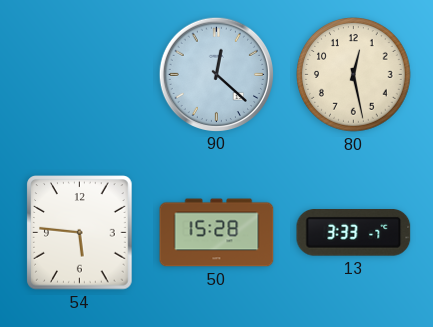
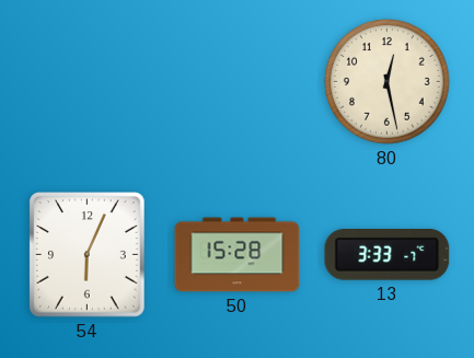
90: 12:22 -> none
54: 5:46 -> 6:04
